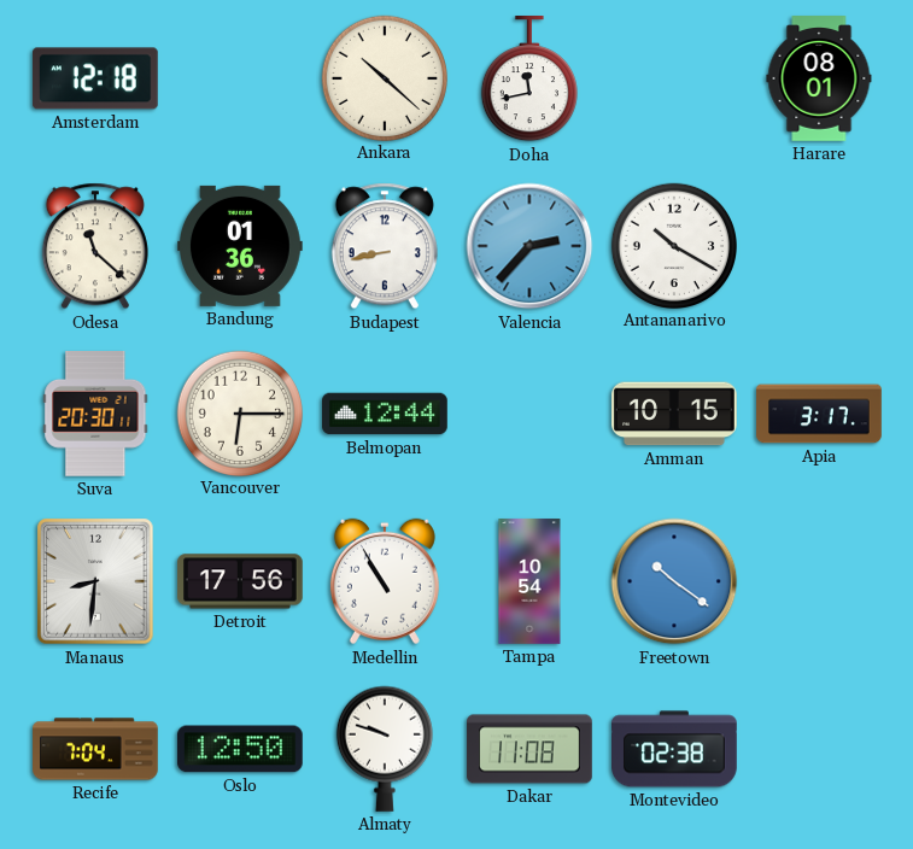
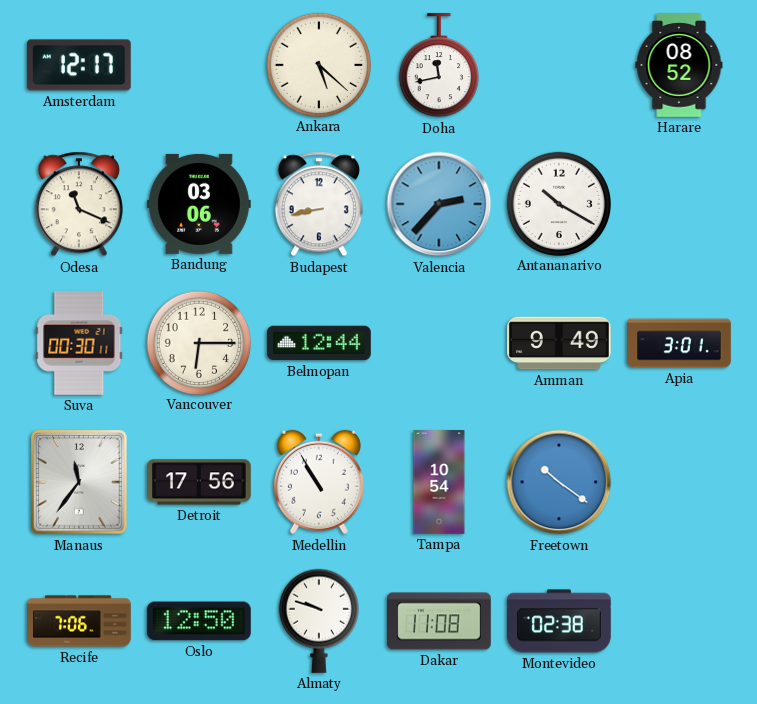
Amsterdam: 12:18 -> 12:17
Ankara: 10:22 -> 5:22
Harare: 08:01 -> 08:52
Odesa: 11:22 -> 11:19
Bandung: 01:36 -> 03:06
Suva: 20:30 -> 00:30
Amman: 10:15 -> 9:49
Apia: 3:17 -> 3:01
Manaus: 8:31 -> 11:36
Recife: 7:04 -> 7:06
